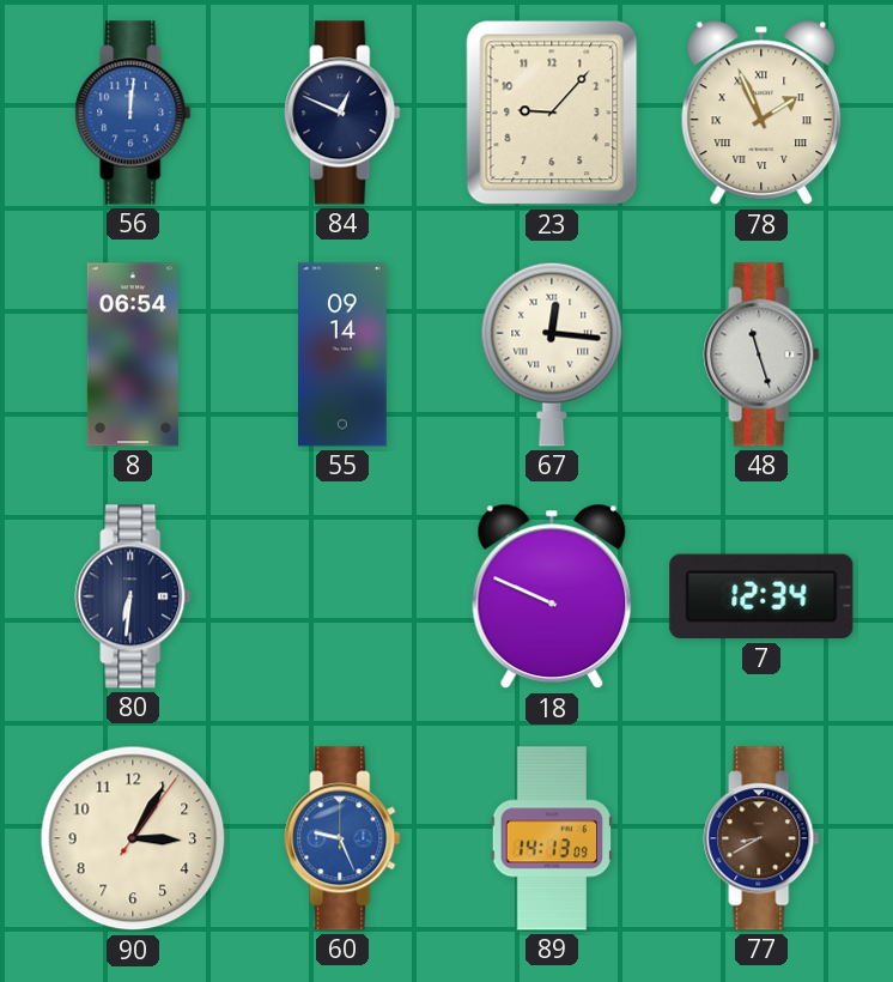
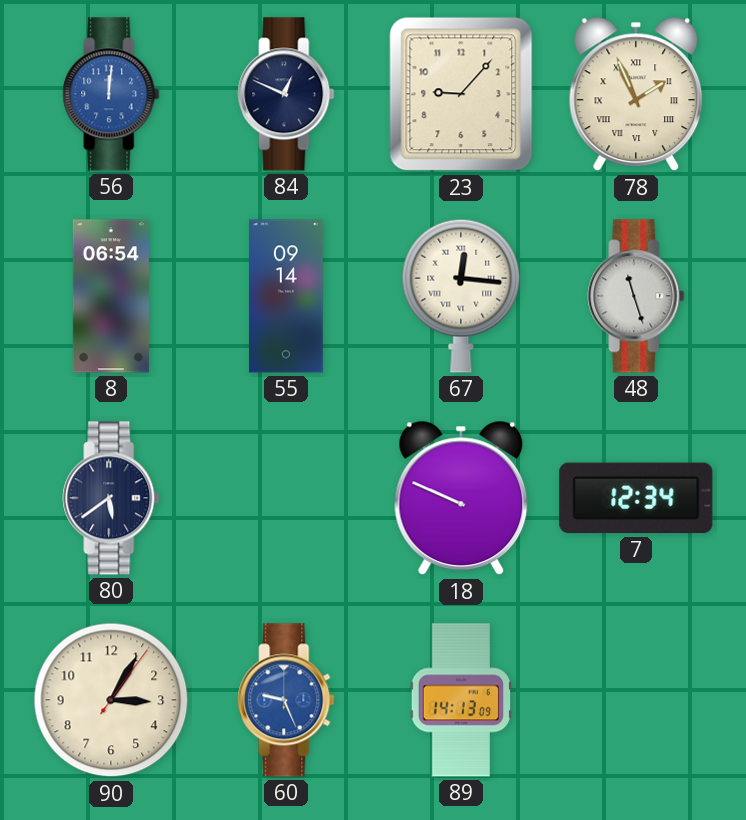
80: 6:31 -> 5:39
77: 8:40 -> none
